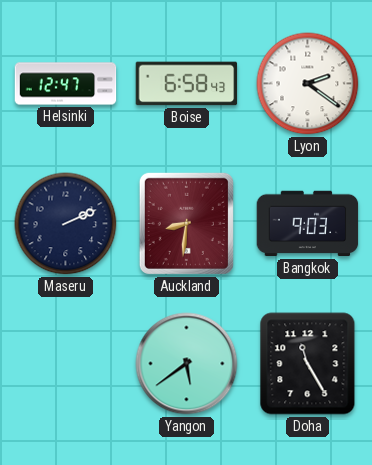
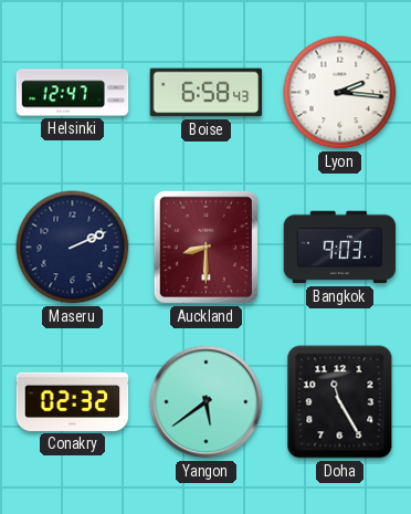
Lyon: 2:21 -> 2:16
Auckland: 8:31 -> 8:30
Conakry: none -> 02:32
